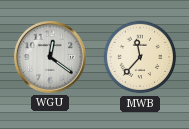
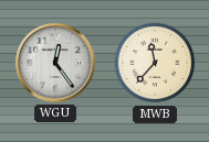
WGU: 12:21 -> 12:24
